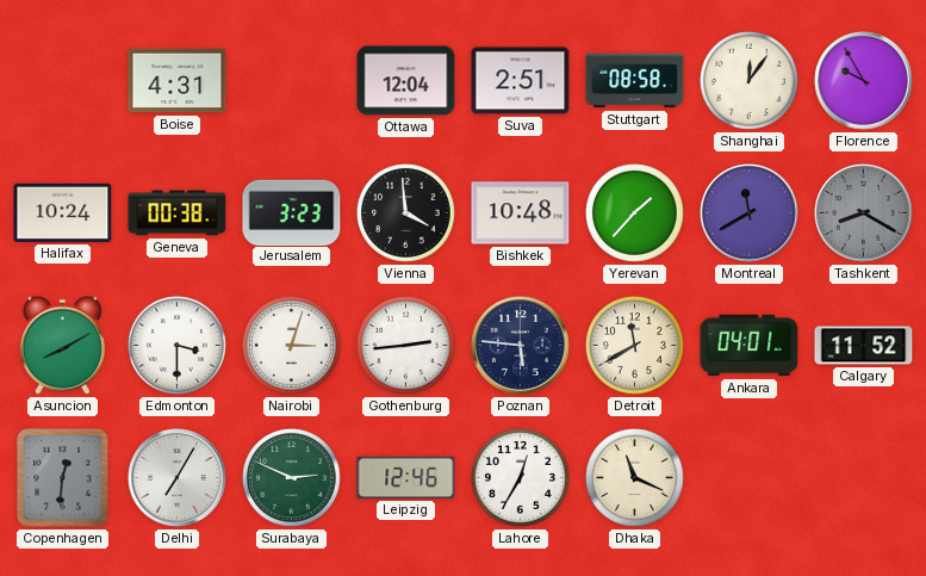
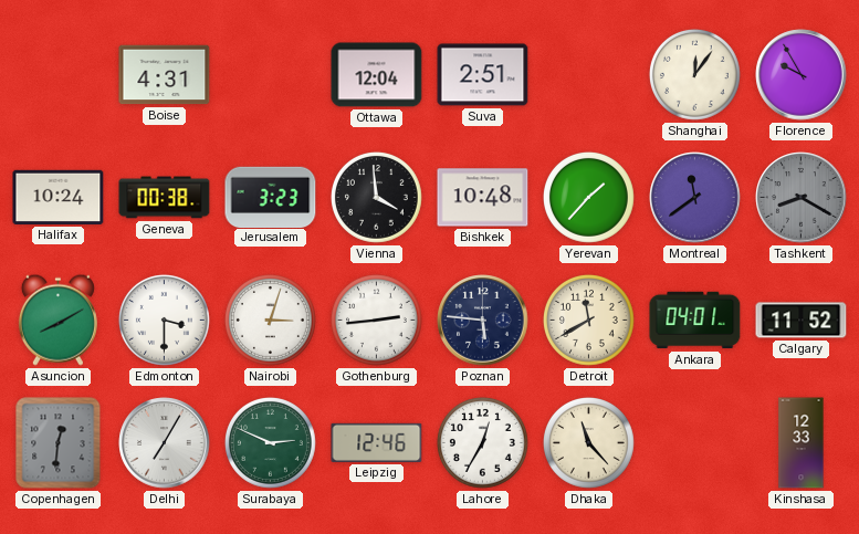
Stuttgart: 08:58 -> none
Montreal: 11:40 -> 11:39
Dhaka: 11:19 -> 11:23
Kinshasa: none -> 12:33
